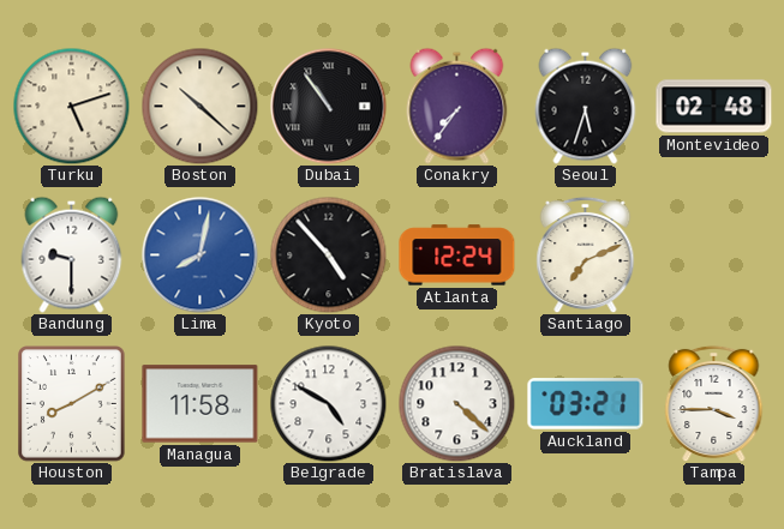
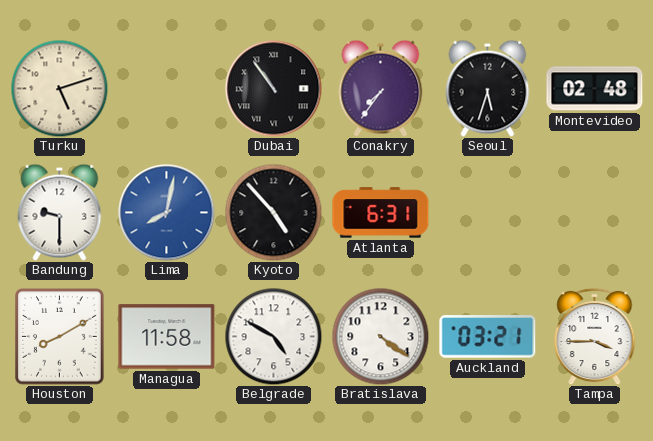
Boston: 10:22 -> none
Atlanta: 12:24 -> 6:31
Santiago: 7:11 -> none
Bratislava: 4:22 -> 4:21
